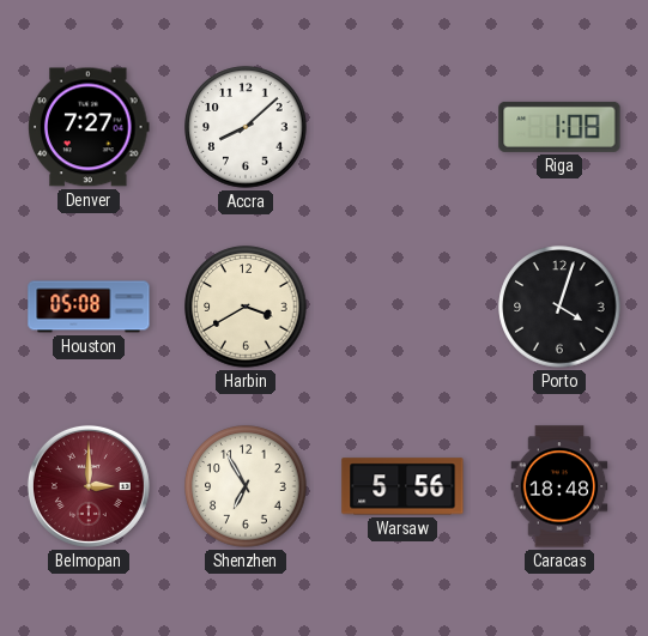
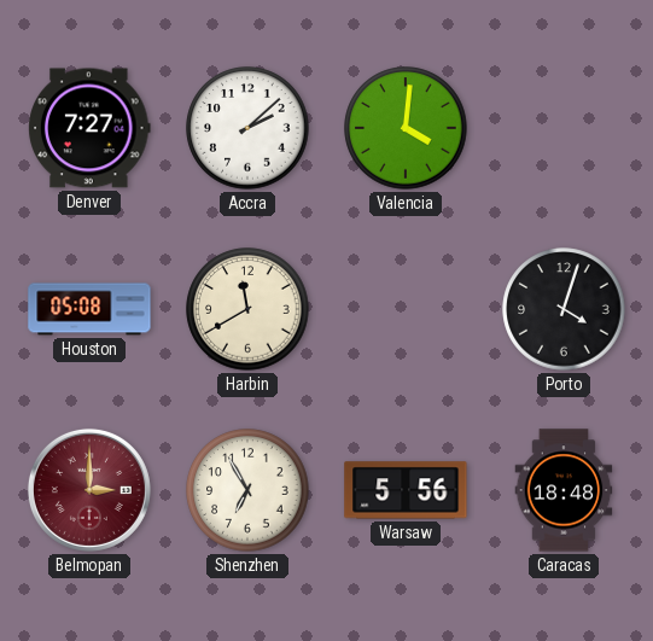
Accra: 8:08 -> 2:08
Valencia: none -> 4:01
Riga: 1:08 -> none
Harbin: 3:40 -> 11:40
